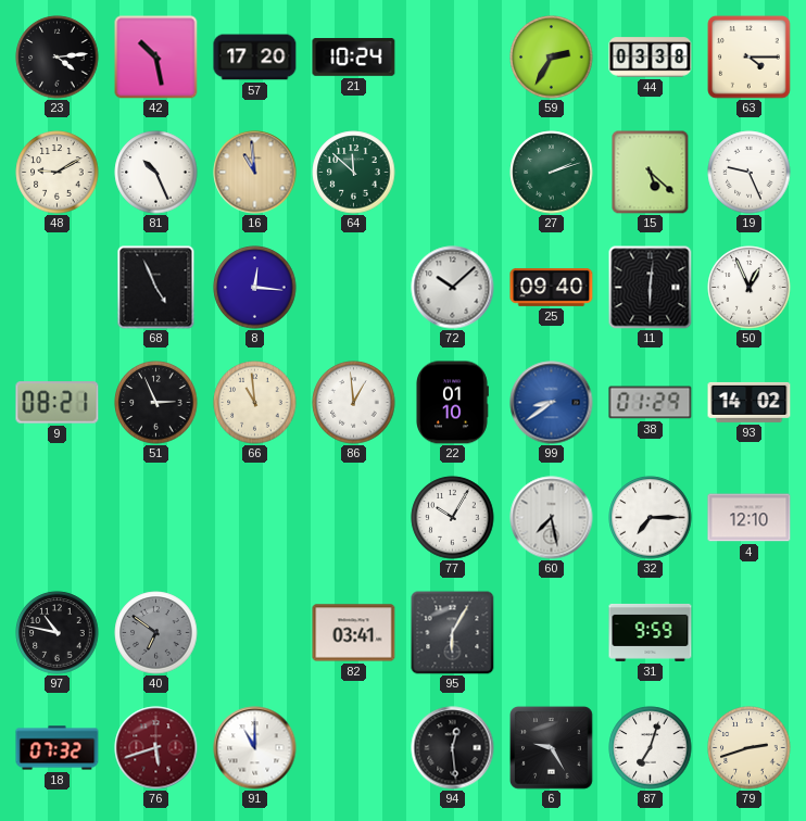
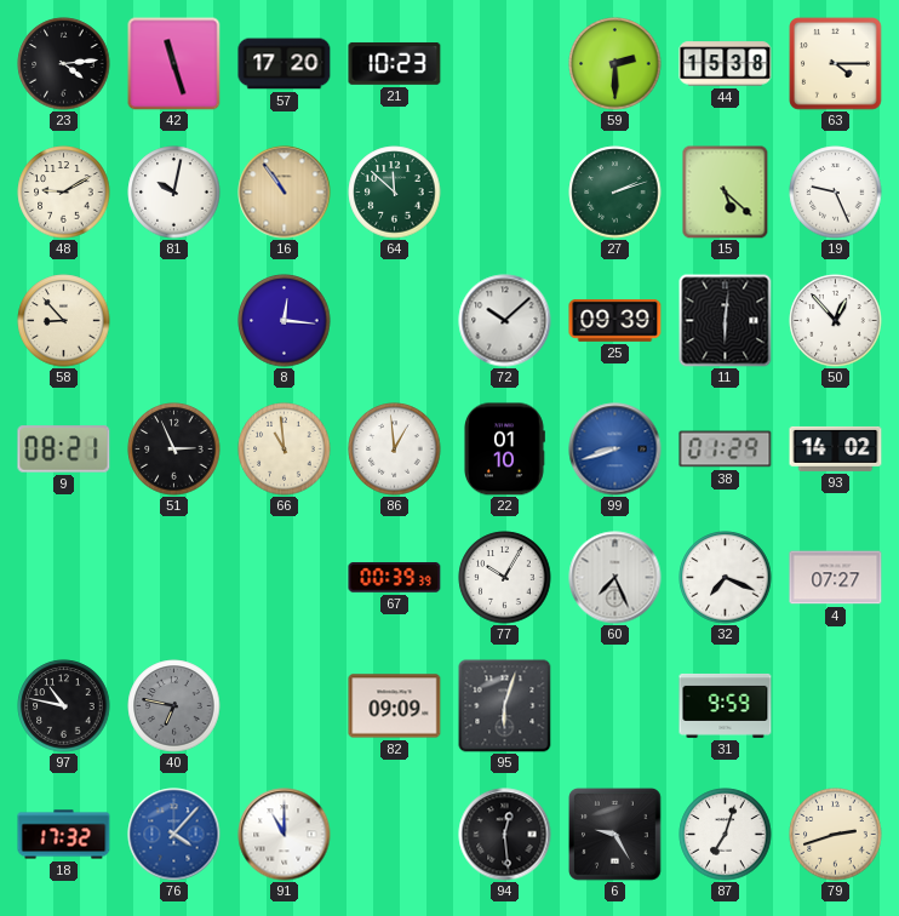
42: 10:28 -> 11:27
21: 10:24 -> 10:23
59: 2:35 -> 2:30
44: 03:38 -> 15:38
81: 10:26 -> 10:02
16: 10:59 -> 10:54
58: none -> 8:53
68: 4:56 -> none
25: 09:40 -> 09:39
50: 12:56 -> 12:53
99: 8:39 -> 8:42
67: none -> 00:39
60: 7:28 -> 7:26
32: 7:15 -> 7:19
4: 12:10 -> 07:27
40: 6:51 -> 6:47
82: 03:41 -> 09:09
95: 6:05 -> 6:03
18: 07:32 -> 17:32
76: 5:42 -> 4:07
76 dial: burgundy -> blue
